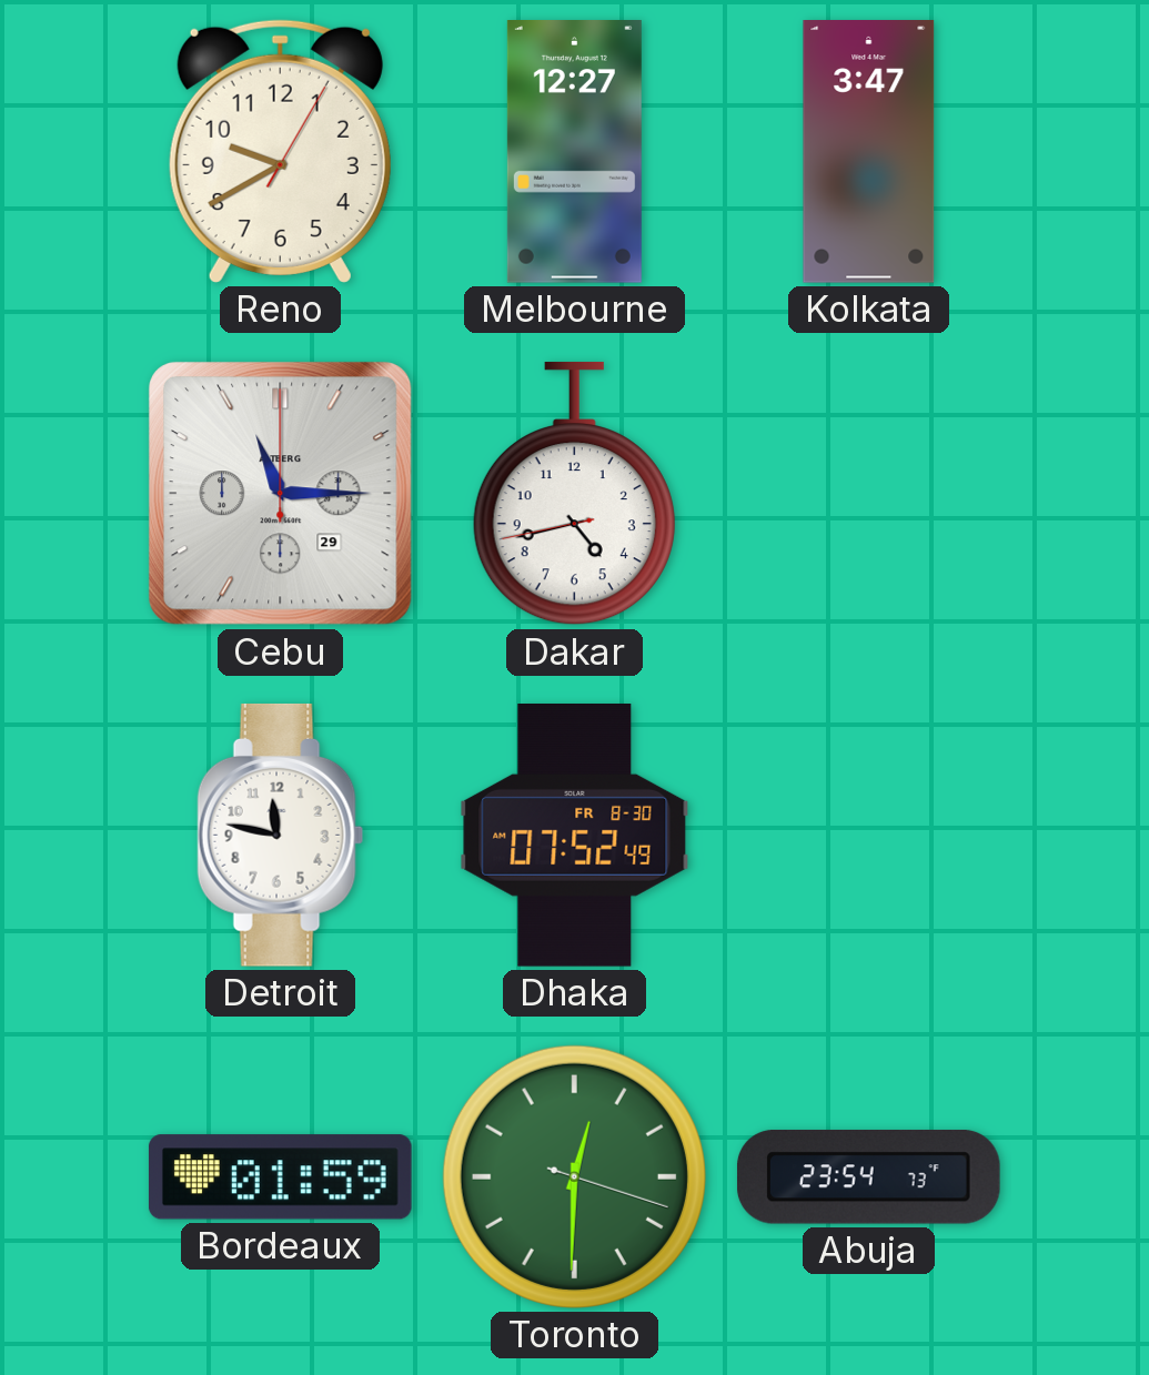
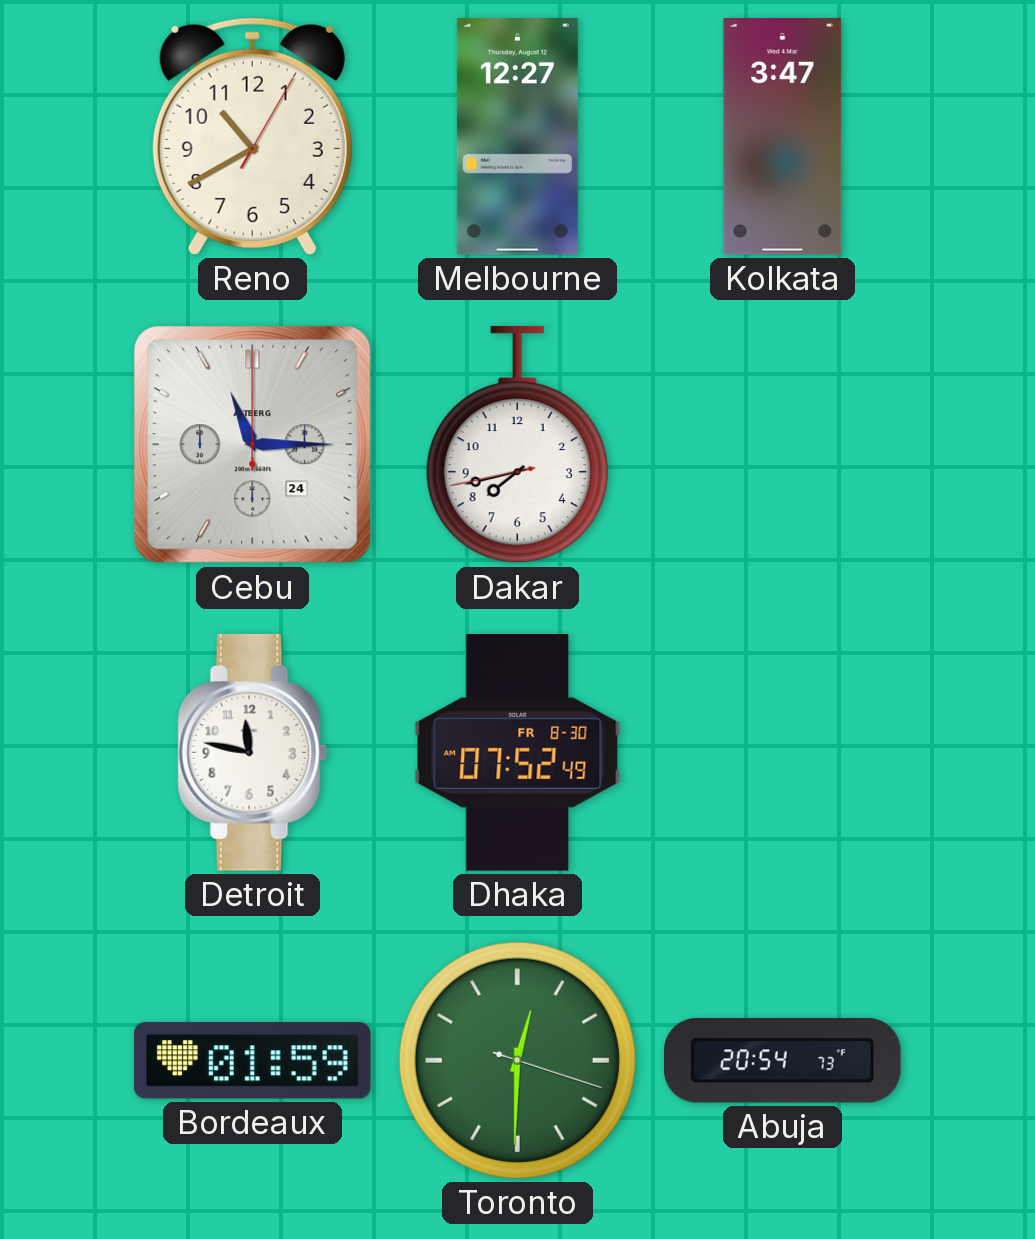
Reno: 9:40 -> 10:40
Cebu date: 29 -> 24
Dakar: 4:42 -> 7:42
Abuja: 23:54 -> 20:54
